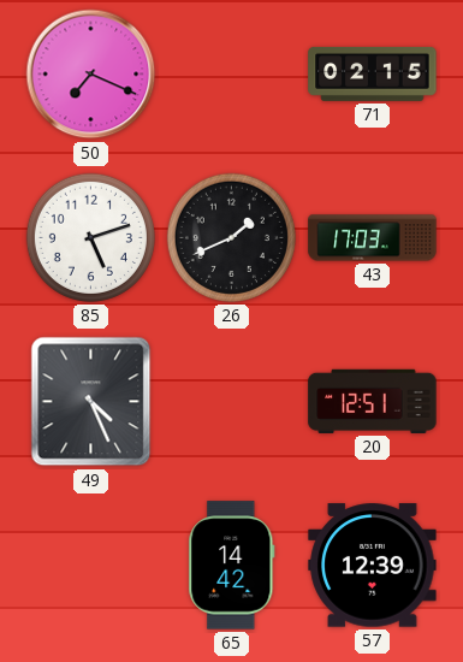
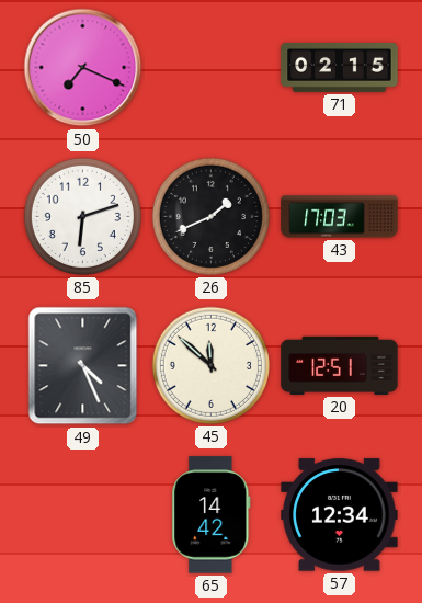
85: 5:12 -> 6:12
45: none -> 11:52
57: 12:39 -> 12:34
